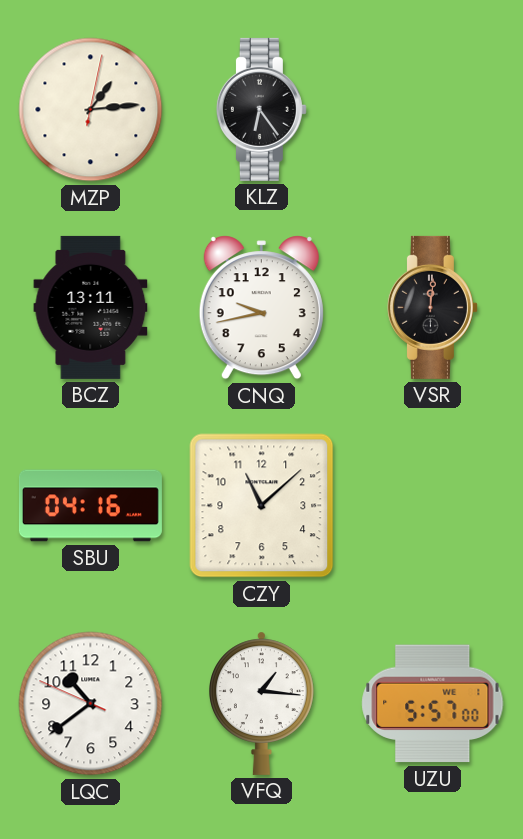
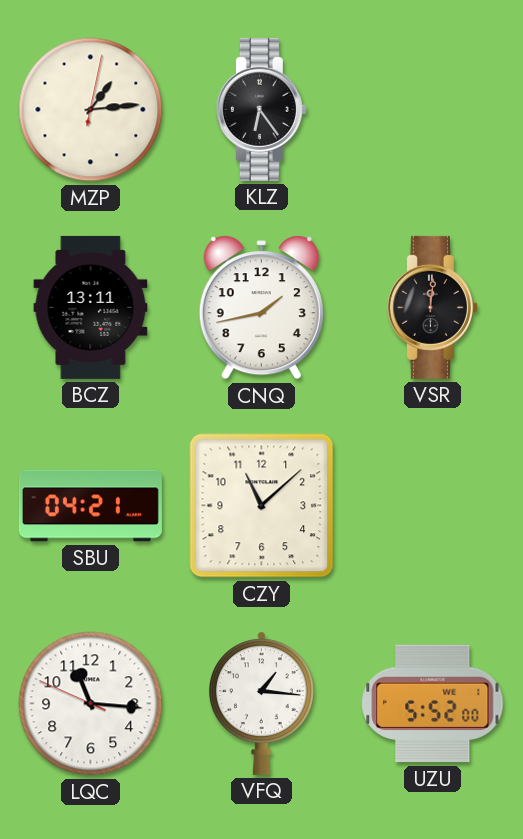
CNQ: 9:43 -> 1:43
SBU: 04:16 -> 04:21
LQC: 10:38 -> 11:15
UZU: 5:57 -> 5:52
